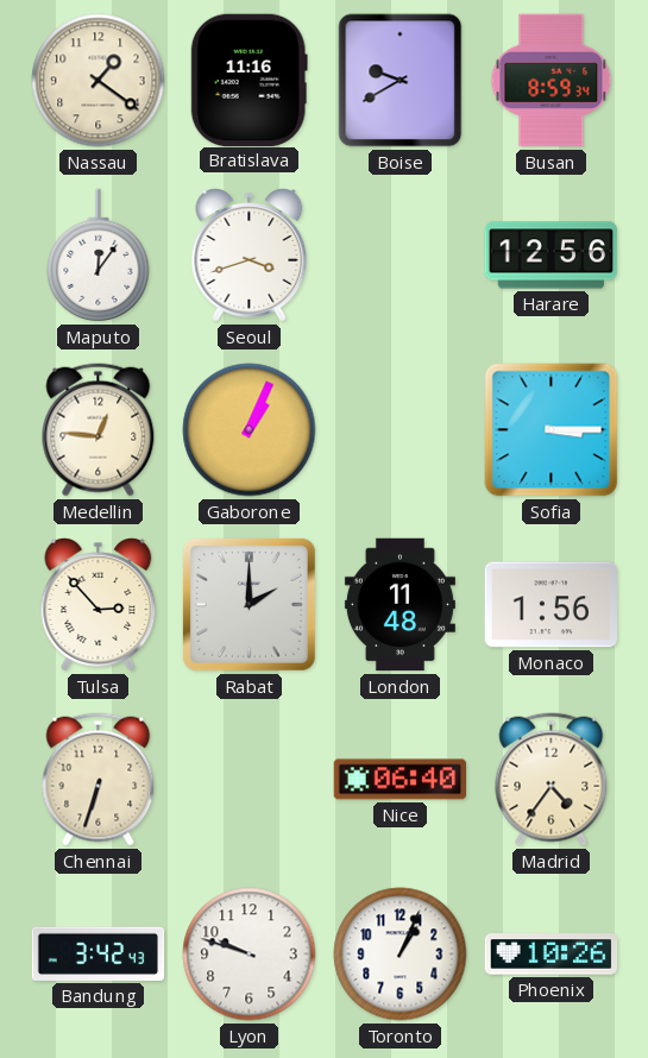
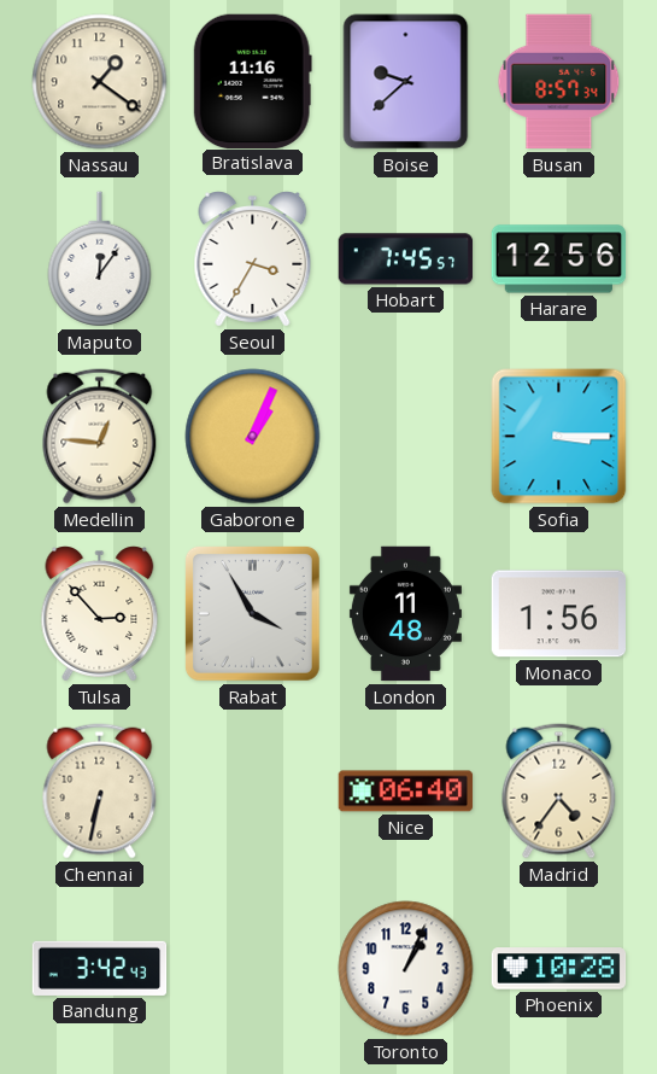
Boise: 9:40 -> 9:38
Busan: 8:59 -> 8:57
Seoul: 3:42 -> 3:35
Hobart: none -> 7:45
Rabat: 2:00 -> 3:55
Chennai: 6:33 -> 6:32
Lyon: 9:48 -> none
Phoenix: 10:26 -> 10:28
